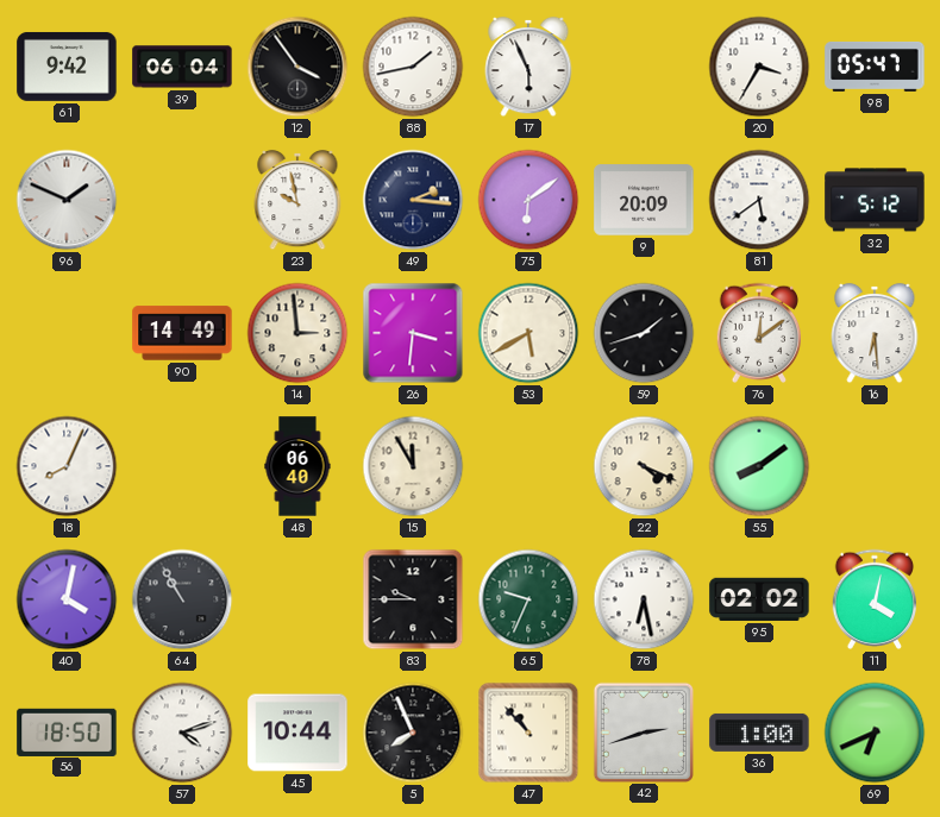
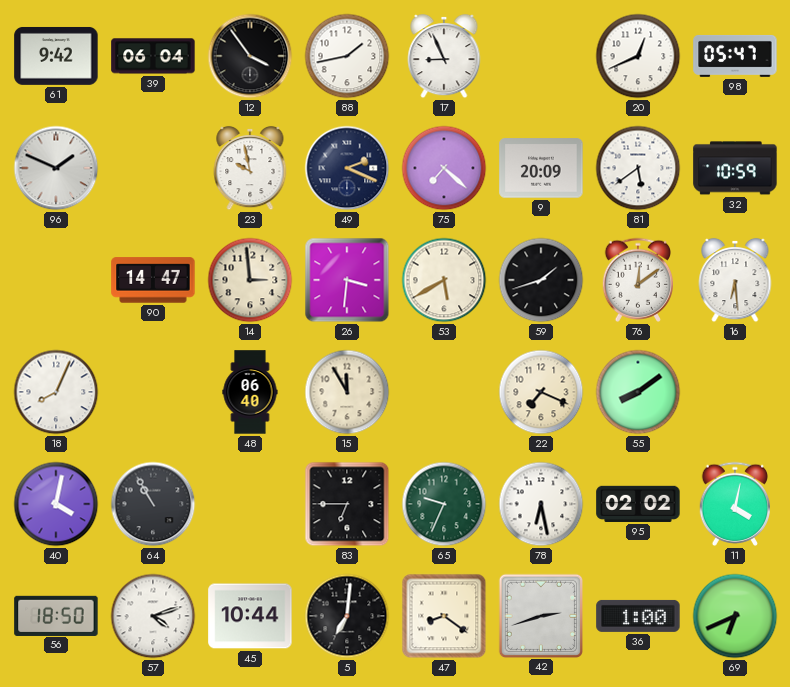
17: 5:56 -> 8:56
20: 3:35 -> 12:41
49: 2:16 -> 2:19
75: 6:09 -> 7:22
32: 5:12 -> 10:59
90: 14:49 -> 14:47
22: 4:19 -> 7:19
83: 9:45 -> 6:45
5: 7:56 -> 7:01
47: 10:53 -> 8:21
